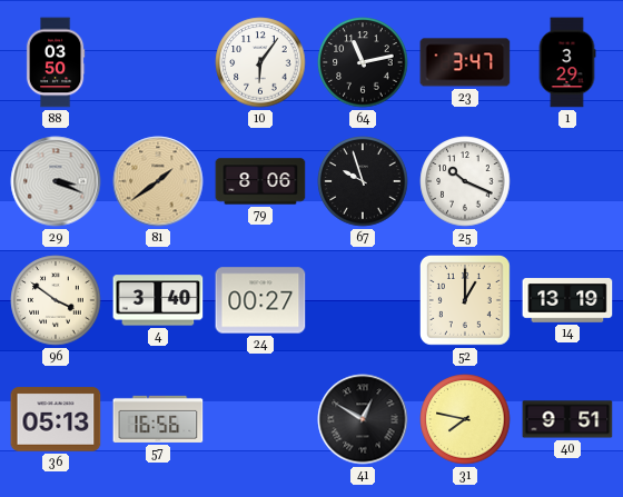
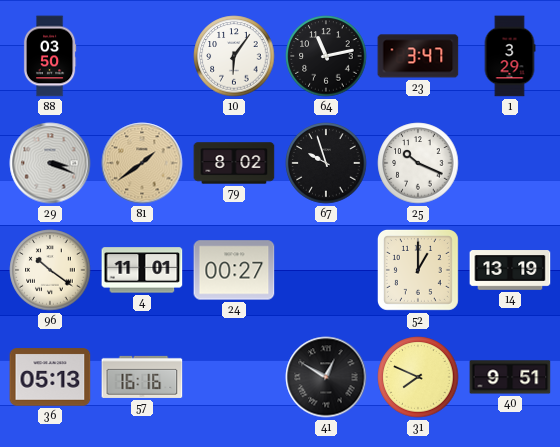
79: 8:06 -> 8:02
96: 3:51 -> 10:21
4: 3:40 -> 11:01
57: 16:56 -> 16:16
31: 7:47 -> 7:49
